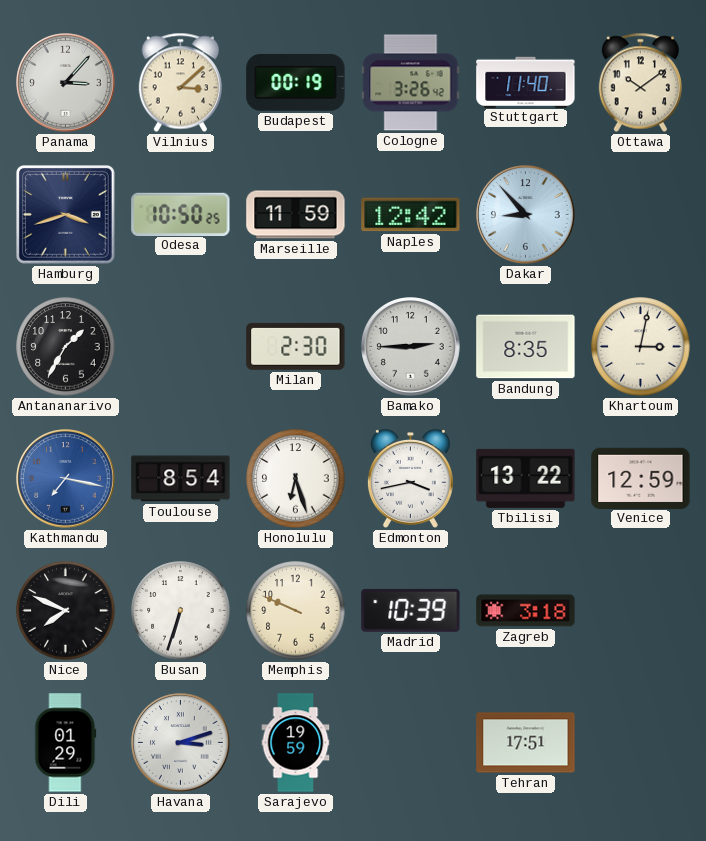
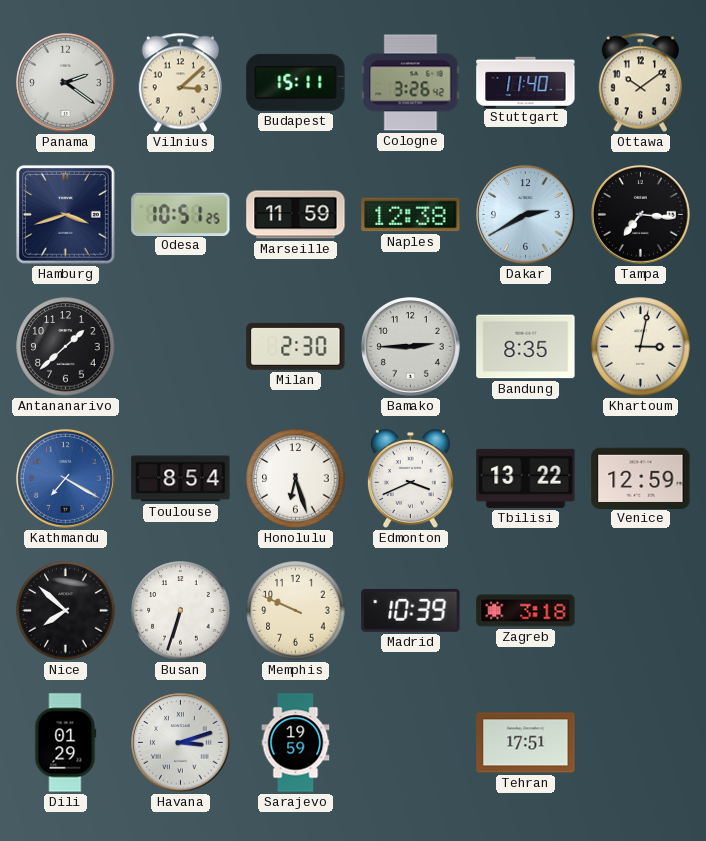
Panama: 3:07 -> 2:21
Budapest: 00:19 -> 15:11
Odesa: 10:50 -> 10:51
Naples: 12:42 -> 12:38
Dakar: 8:53 -> 2:40
Tampa: none -> 7:16
Antananarivo: 1:35 -> 1:38
Kathmandu: 7:17 -> 7:20
Edmonton: 3:43 -> 3:41
Nice: 7:49 -> 7:52
